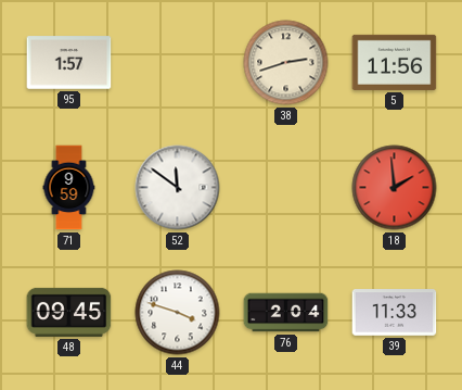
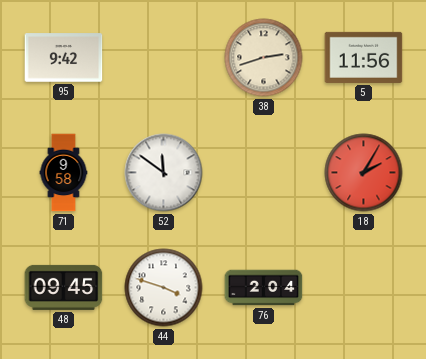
95: 1:57 -> 9:42
71: 9:59 -> 9:58
18: 1:59 -> 2:05
39: 11:33 -> none
